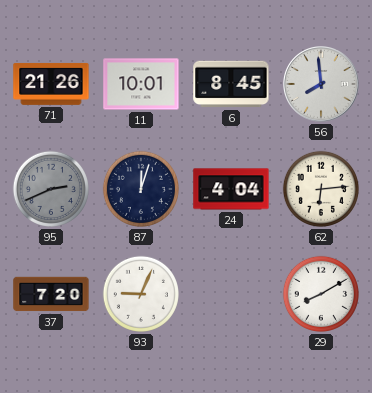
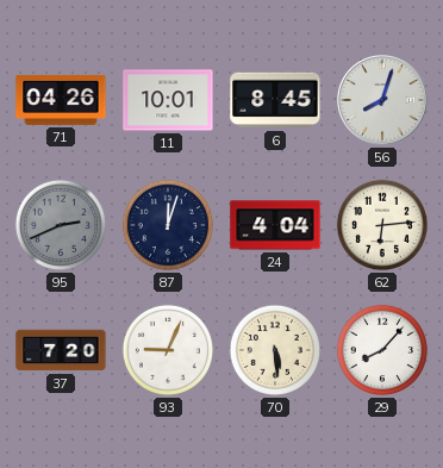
71: 21:26 -> 04:26
56: 7:59 -> 8:03
70: none -> 5:29
29: 8:10 -> 8:07
